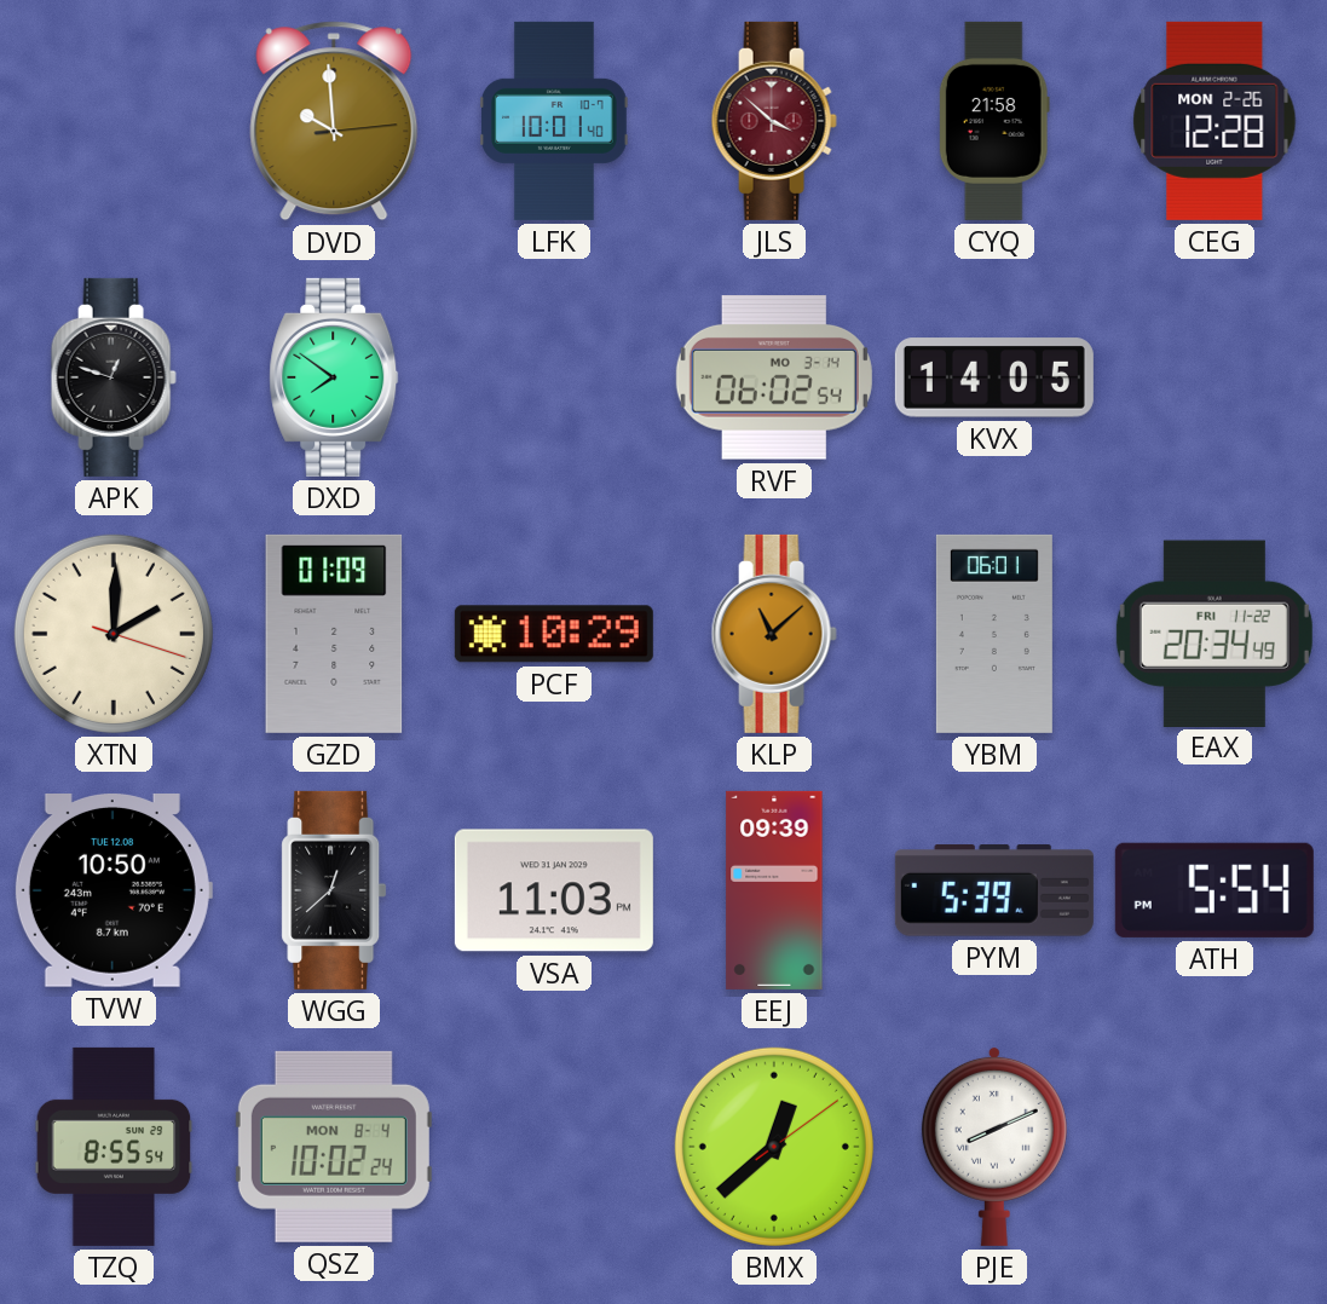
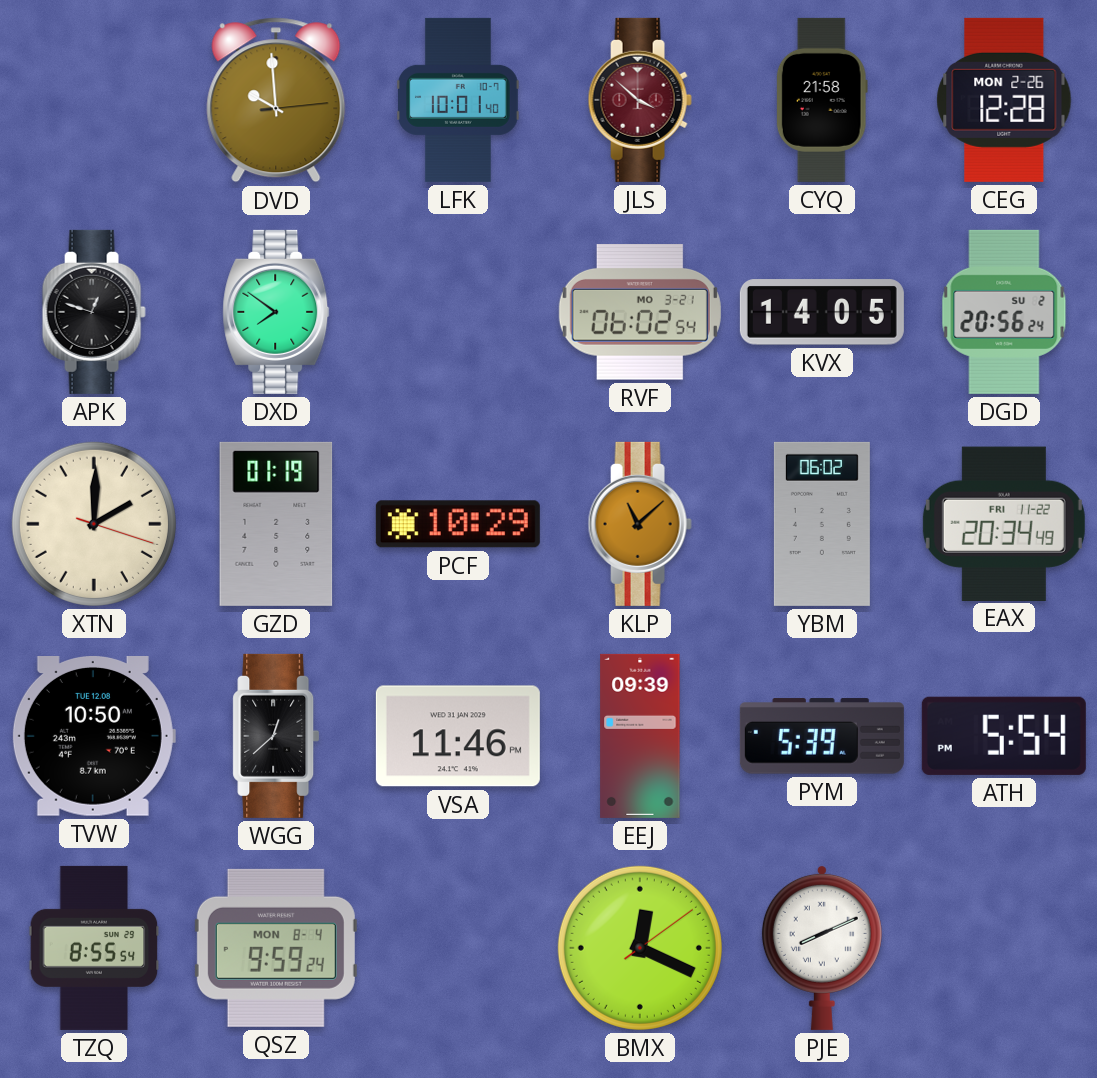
RVF date: MO 3-14 -> MO 3-21
DGD: none -> 20:56
GZD: 01:09 -> 01:19
YBM: 06:01 -> 06:02
VSA: 11:03 -> 11:46
QSZ: 10:02 -> 9:59
BMX: 12:38 -> 12:19
